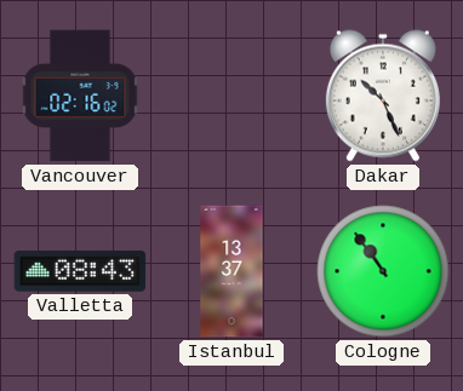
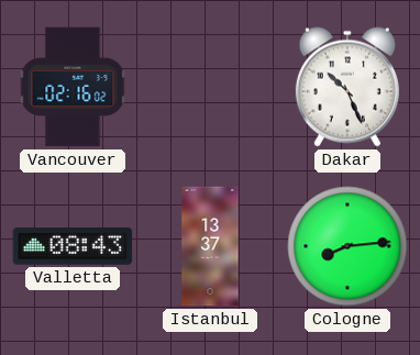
Cologne: 10:54 -> 8:14
